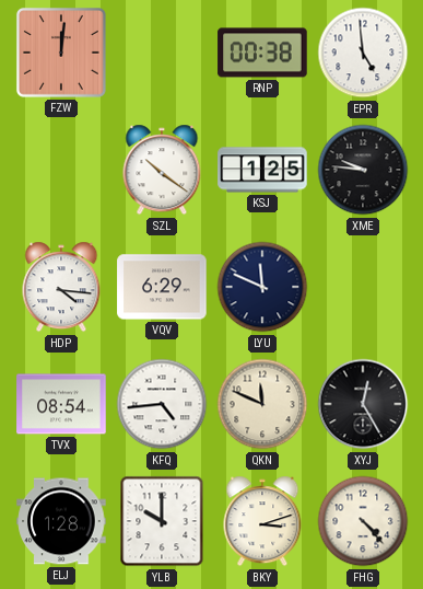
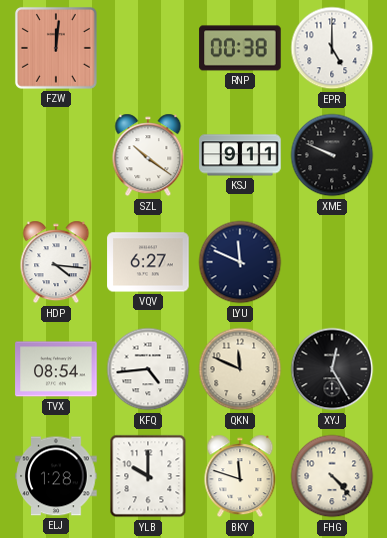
EPR: 4:59 -> 5:00
KSJ: 1:25 -> 9:11
XME: 9:46 -> 9:49
VQV: 6:29 -> 6:27
BKY: 3:12 -> 11:48
